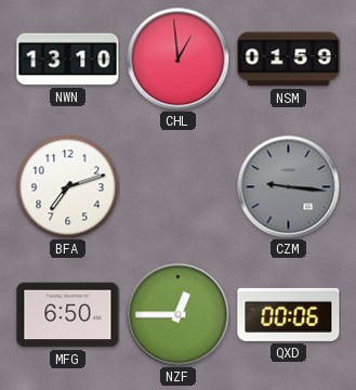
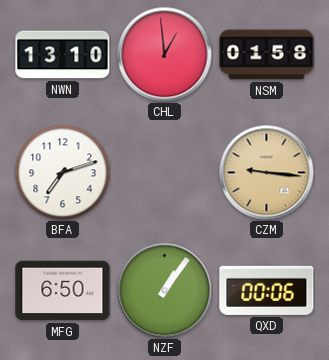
NSM: 01:59 -> 01:58
CZM dial: grey -> champagne
NZF: 12:45 -> 1:06
